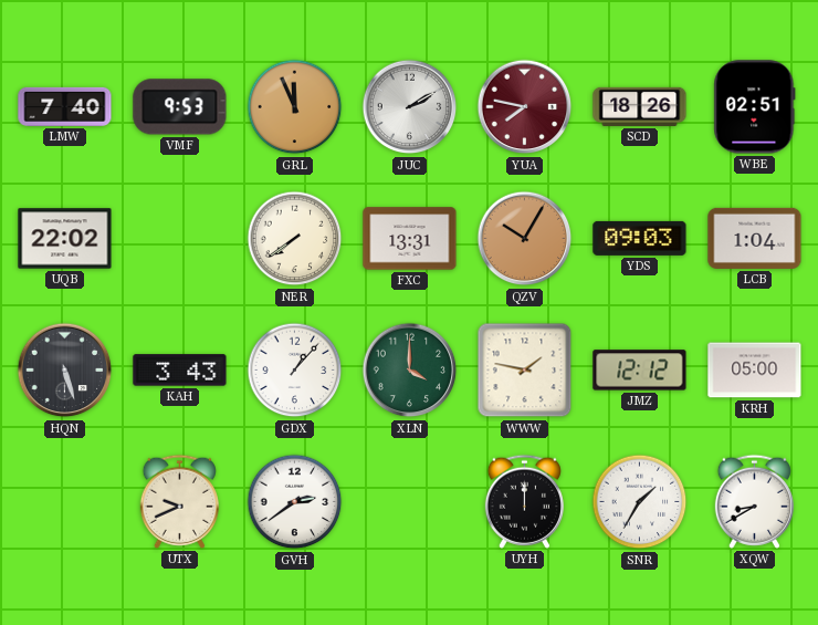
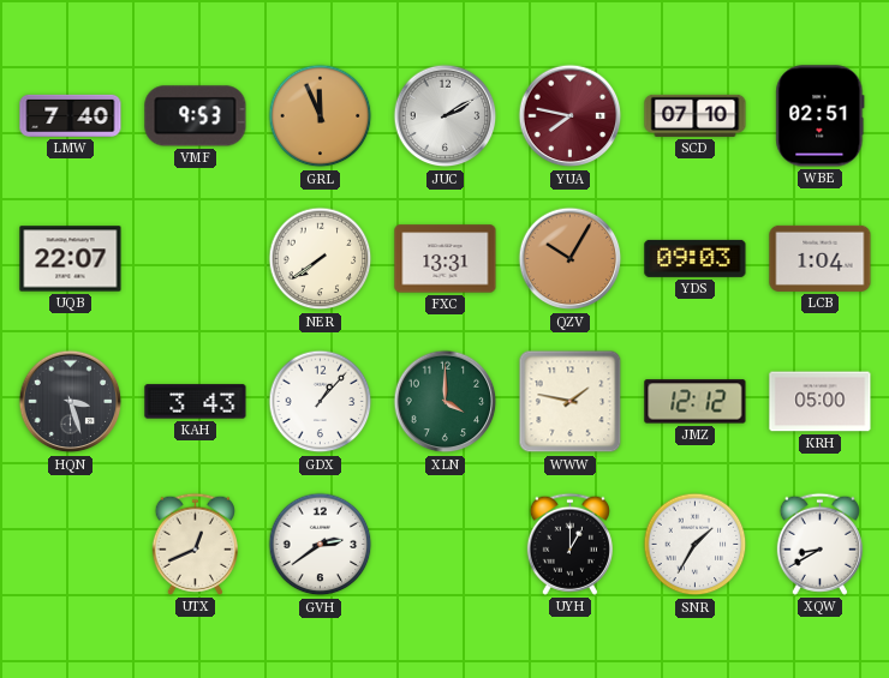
SCD: 18:26 -> 07:10
UQB: 22:02 -> 22:07
HQN: 5:27 -> 3:27
UTX: 9:41 -> 12:41
UYH: 12:00 -> 1:00
